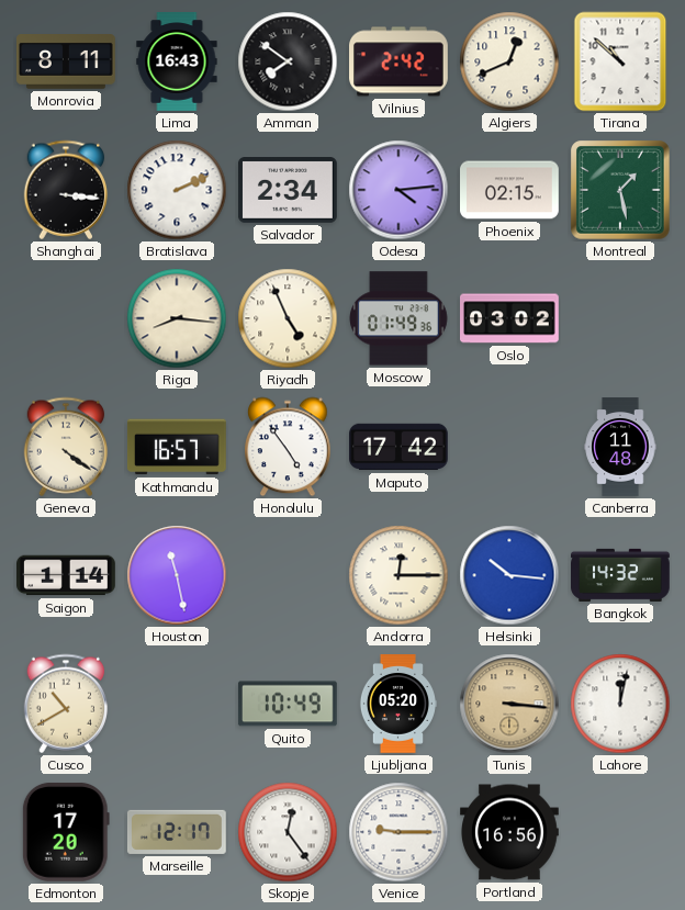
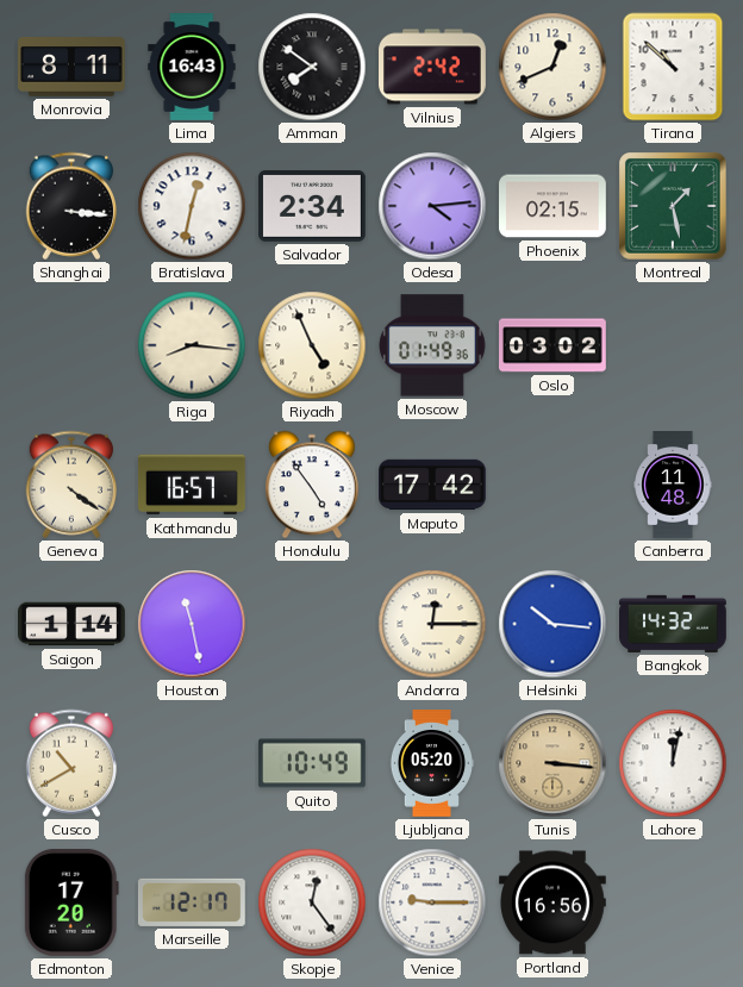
Bratislava: 2:11 -> 12:32
